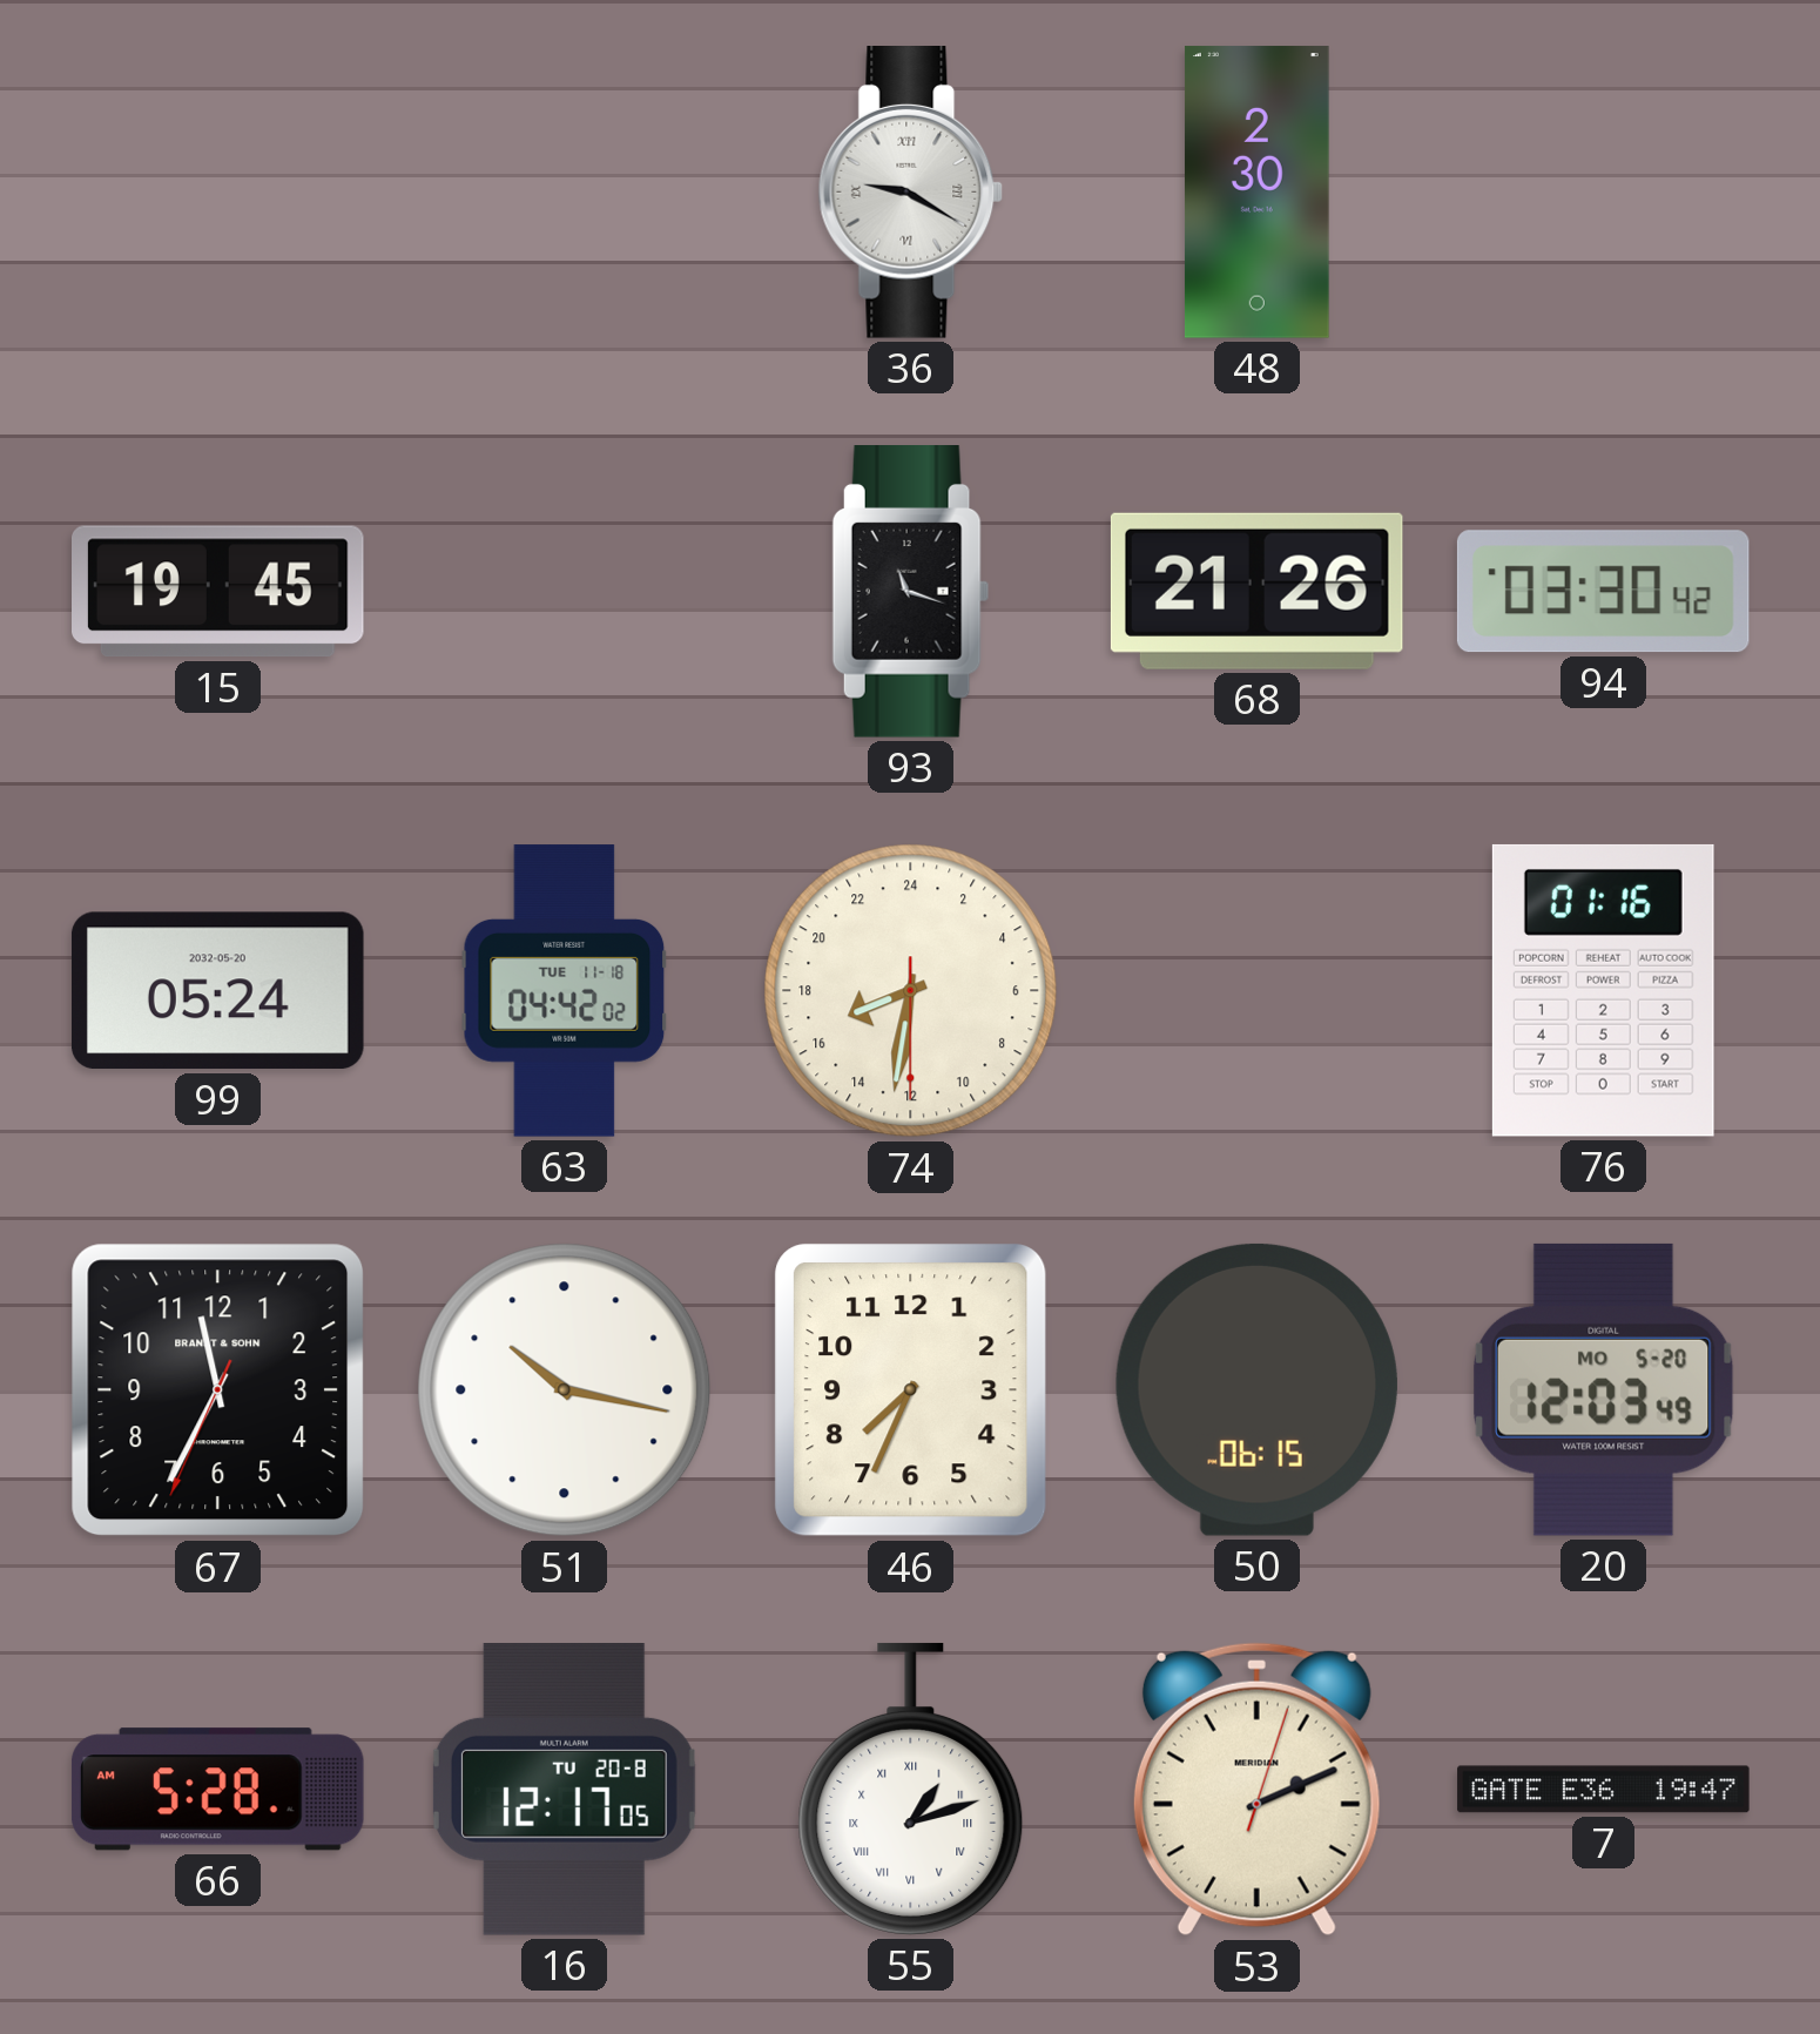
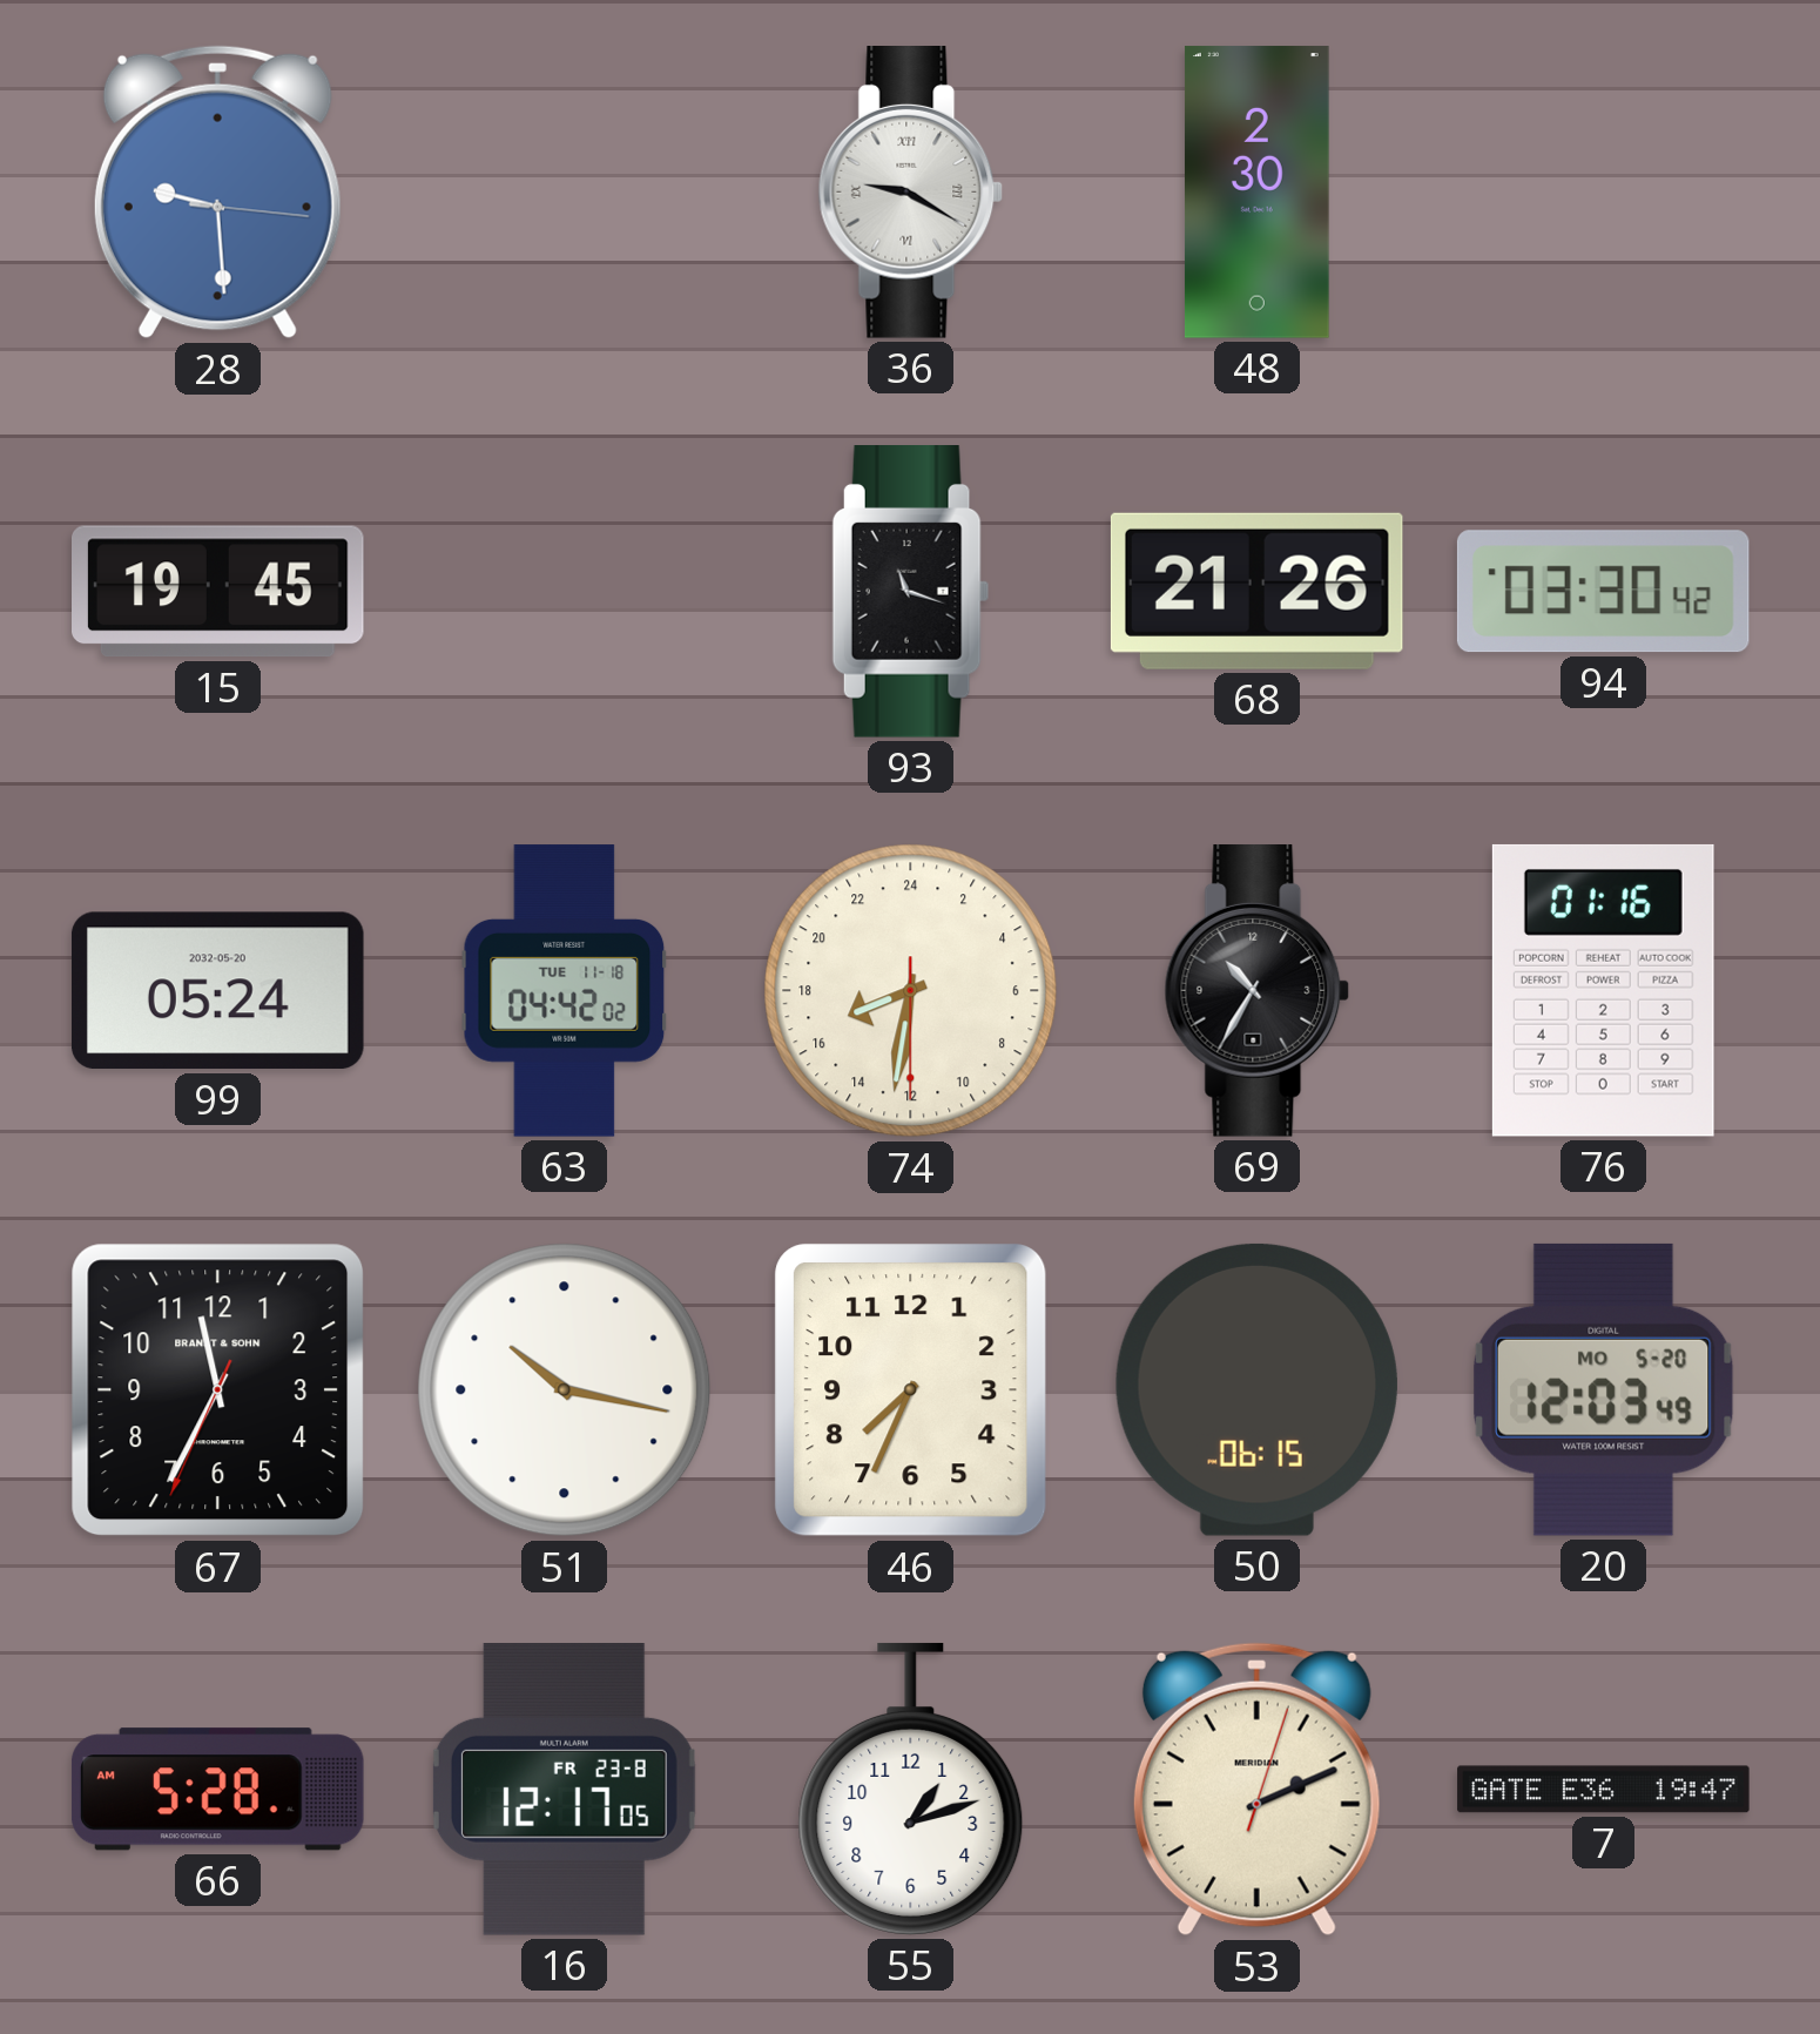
28: none -> 9:29
69: none -> 10:35
16 date: TU 20-8 -> FR 23-8
55 numerals: Roman -> Arabic
